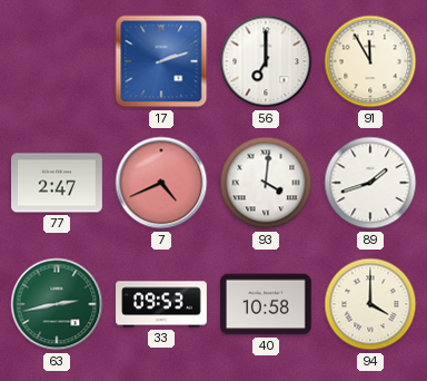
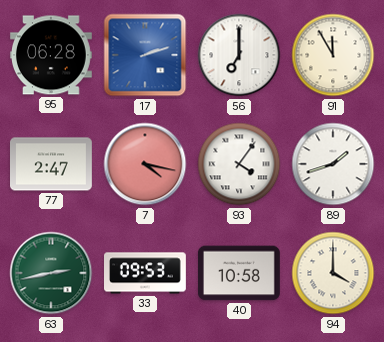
95: none -> 06:28
7: 4:41 -> 4:17
93: 4:01 -> 4:06
